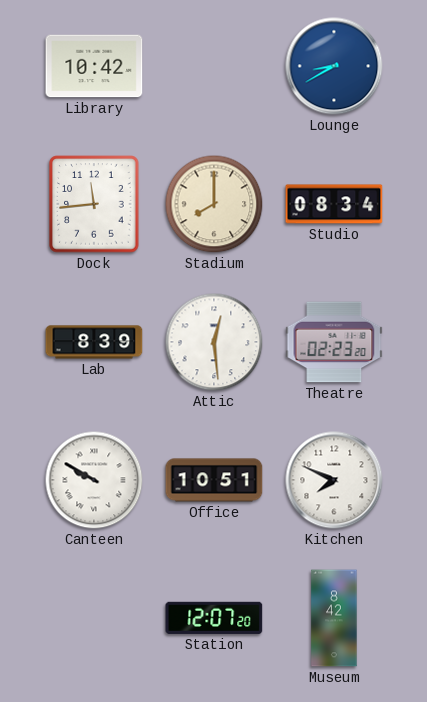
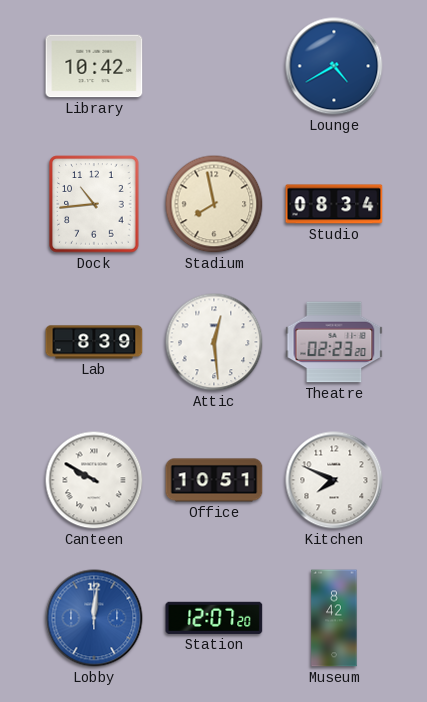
Lounge: 8:40 -> 4:40
Dock: 11:44 -> 10:44
Stadium: 8:00 -> 7:58
Lobby: none -> 12:01
